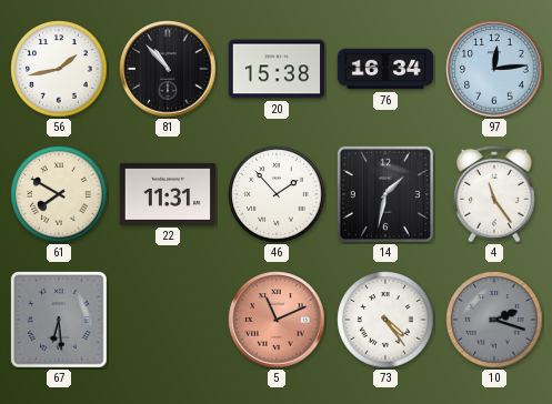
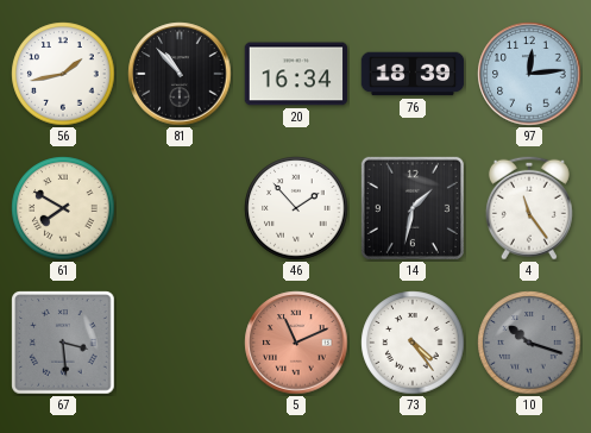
20: 15:38 -> 16:34
76: 16:34 -> 18:39
22: 11:31 -> none
67: 6:29 -> 3:29
10: 2:18 -> 10:18
